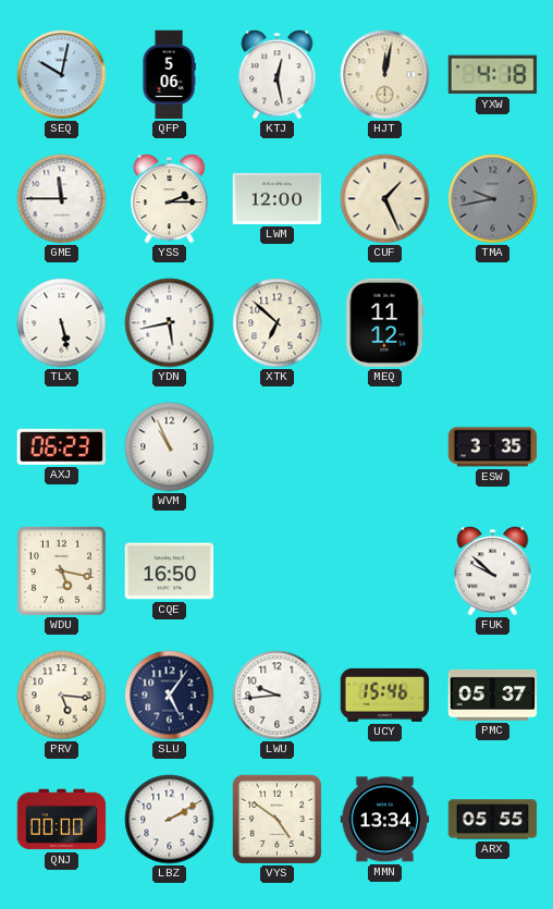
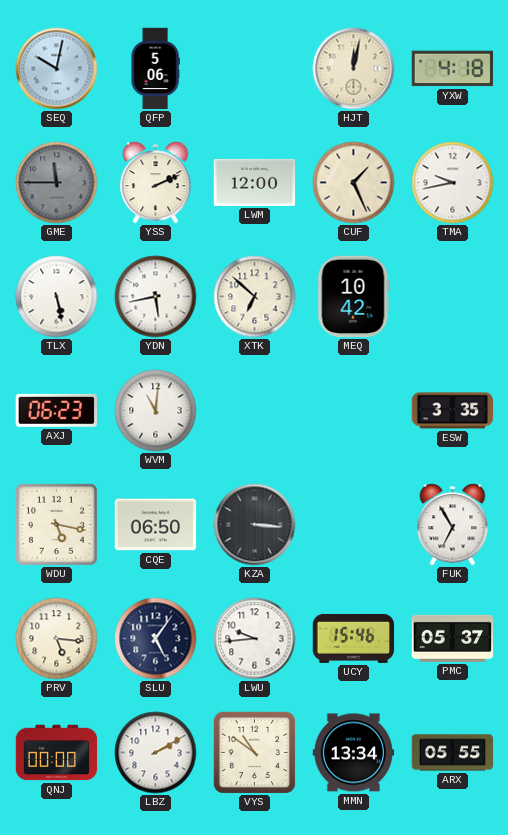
KTJ: 12:28 -> none
GME dial: white -> grey
YSS: 2:15 -> 2:11
TMA dial: grey -> white
MEQ: 11:12 -> 10:42
WVM: 10:56 -> 11:01
CQE: 16:50 -> 06:50
KZA: none -> 3:16
FUK: 9:52 -> 6:55
VYS: 4:51 -> 10:51
